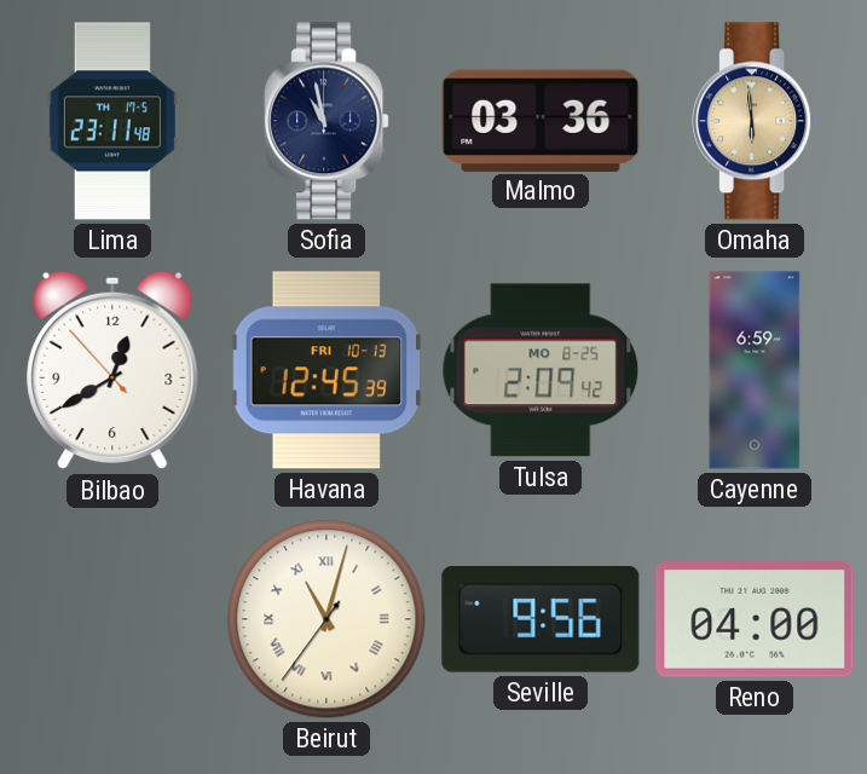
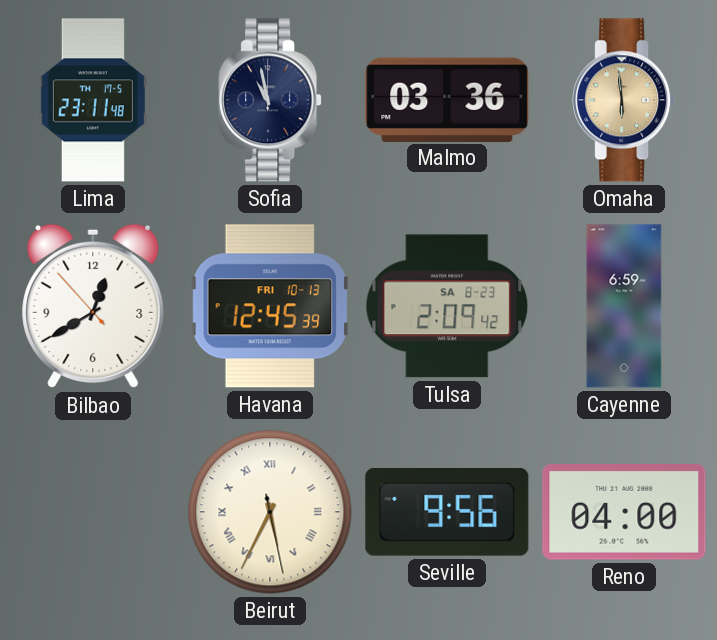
Tulsa date: MO 8-25 -> SA 8-23
Beirut: 11:02 -> 5:34
